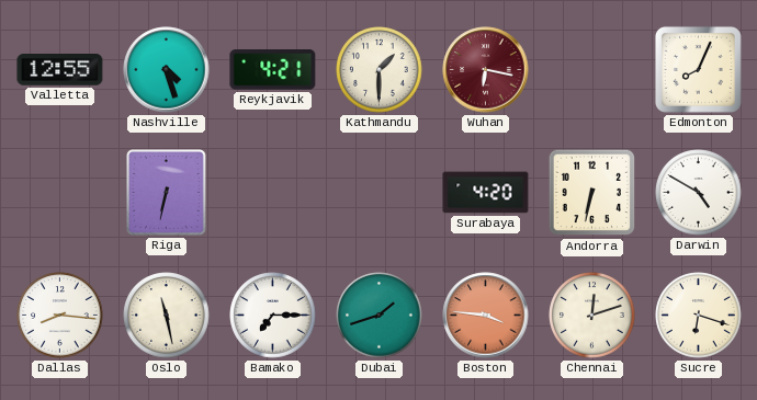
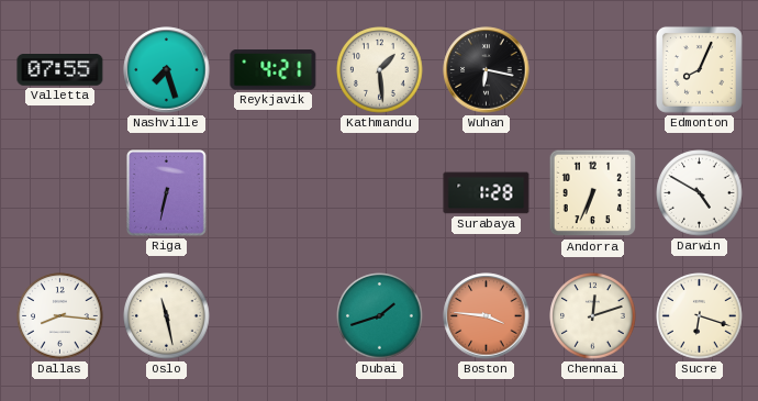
Valletta: 12:55 -> 07:55
Nashville: 4:27 -> 7:27
Kathmandu: 1:30 -> 1:29
Wuhan dial: burgundy -> black
Surabaya: 4:20 -> 1:28
Andorra: 6:32 -> 6:34
Bamako: 7:15 -> none
